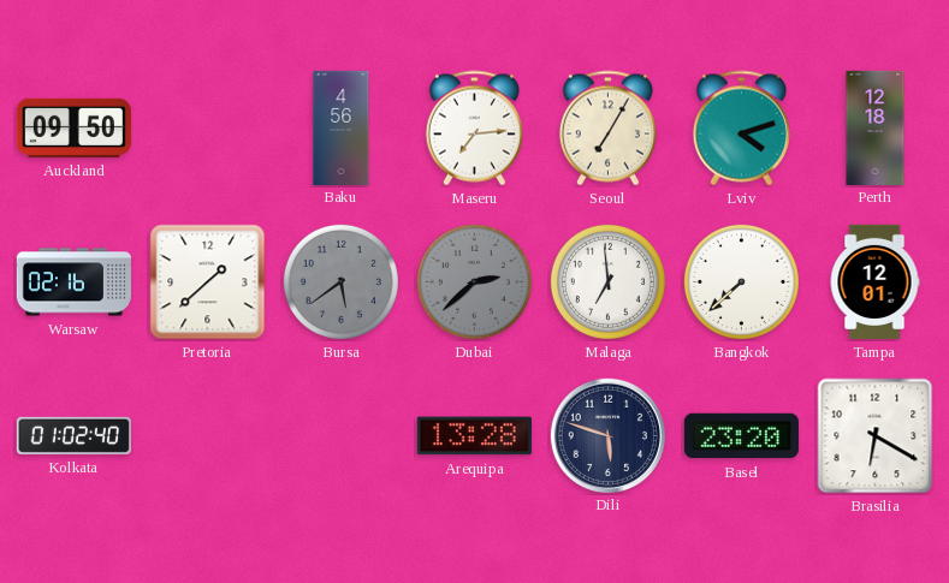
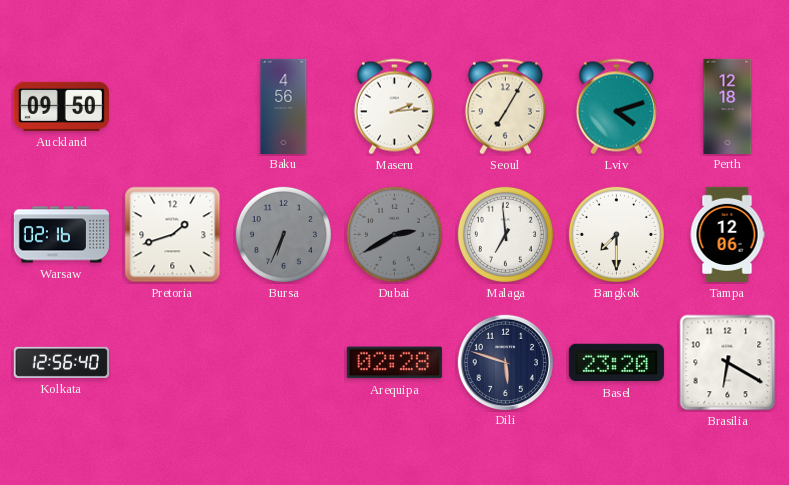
Maseru: 7:14 -> 2:14
Pretoria: 1:38 -> 1:42
Bursa: 5:39 -> 6:34
Dubai: 2:38 -> 2:40
Bangkok: 7:38 -> 7:30
Tampa: 12:01 -> 12:06
Kolkata: 01:02 -> 12:56
Arequipa: 13:28 -> 02:28
